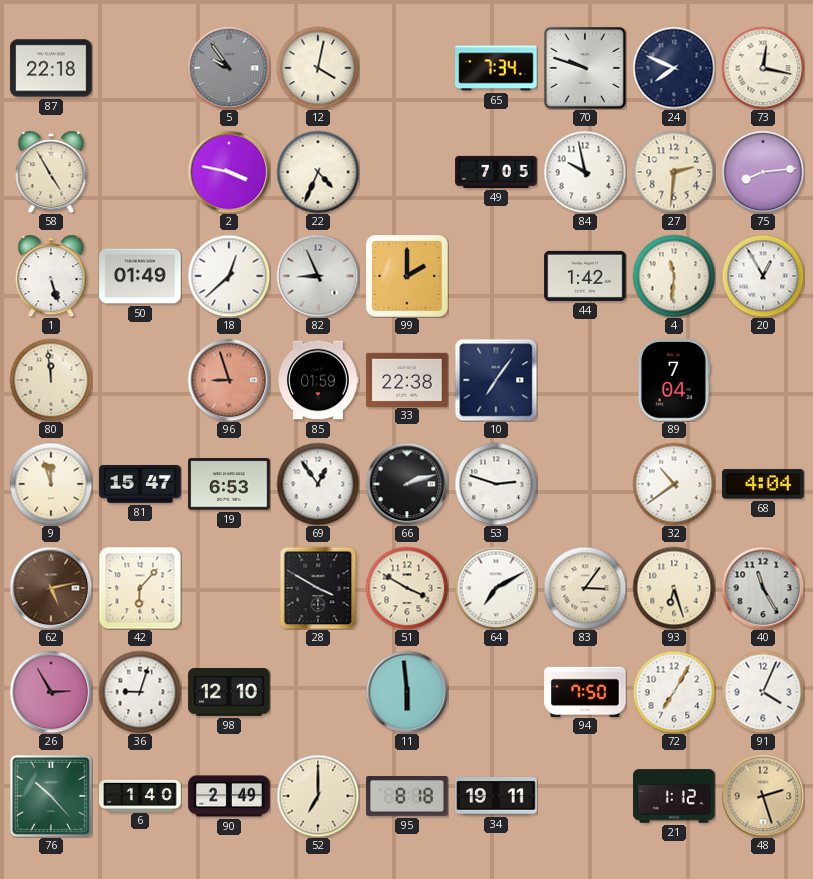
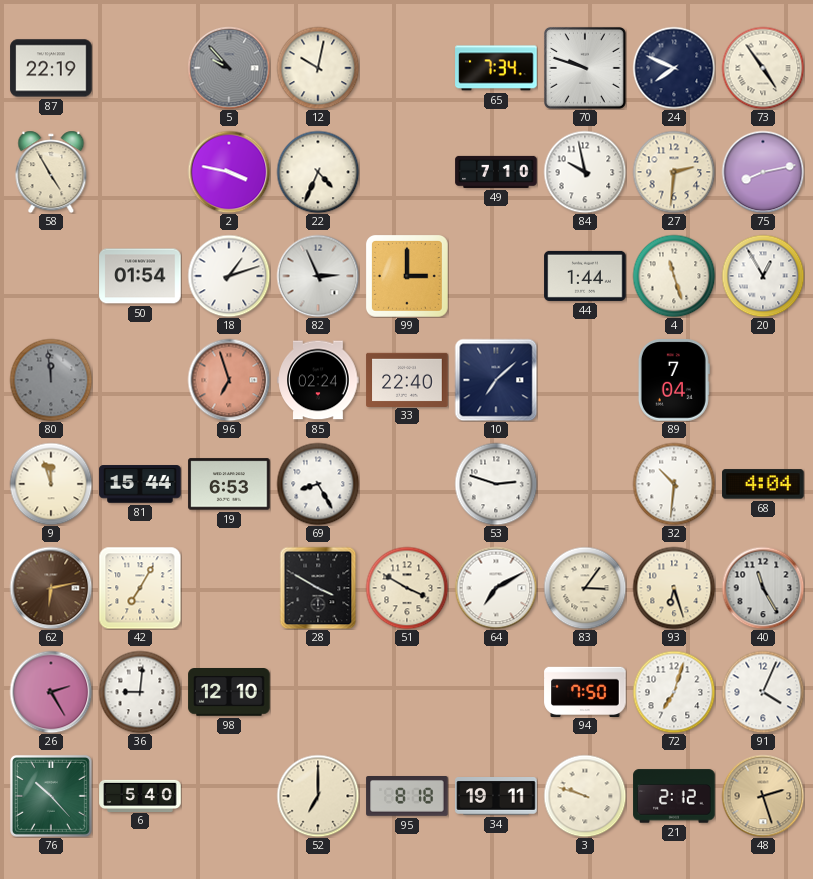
87: 22:18 -> 22:19
5: 9:54 -> 9:53
12: 4:02 -> 10:02
73: 12:17 -> 4:54
49: 7:05 -> 7:10
75: 8:14 -> 8:13
1: 5:27 -> none
50: 01:49 -> 01:54
18: 12:38 -> 1:12
82: 8:56 -> 2:56
99: 2:00 -> 3:00
44: 1:42 -> 1:44
4: 11:31 -> 11:27
80 dial: cream -> grey
96: 8:57 -> 6:57
85: 01:59 -> 02:24
33: 22:38 -> 22:40
10: 7:06 -> 7:08
81: 15:47 -> 15:44
69: 12:54 -> 8:25
66: 2:12 -> none
32: 10:39 -> 10:31
62: 5:13 -> 6:13
42: 6:07 -> 7:05
26: 2:55 -> 2:25
36: 9:03 -> 9:01
11: 5:59 -> none
72: 7:05 -> 7:03
6: 1:40 -> 5:40
90: 2:49 -> none
3: none -> 9:48
21: 1:12 -> 2:12
